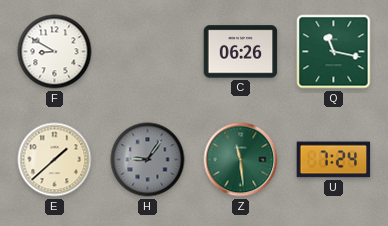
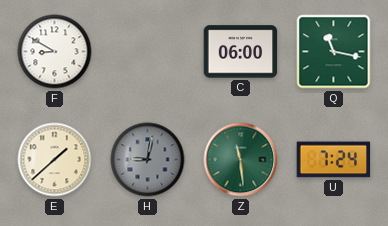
C: 06:26 -> 06:00
H: 9:06 -> 9:02
